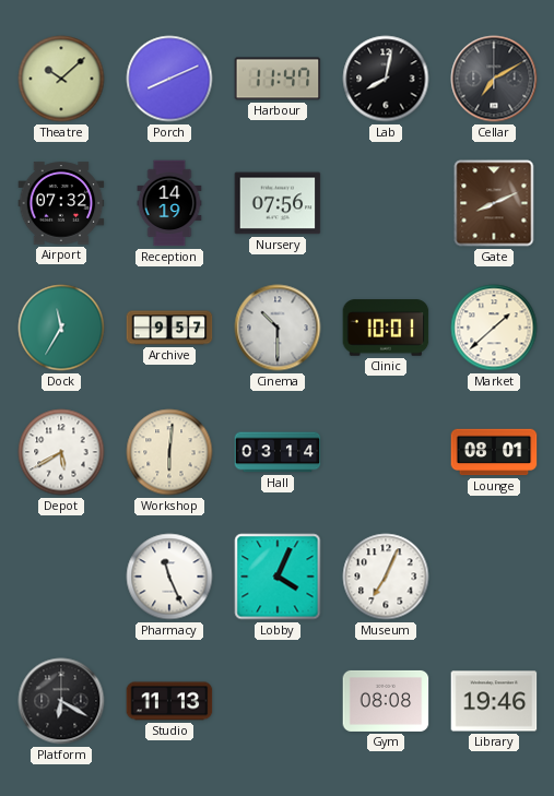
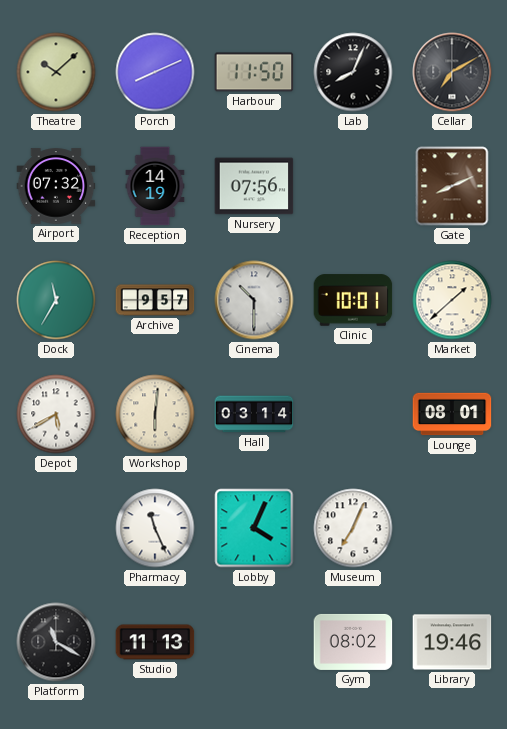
Harbour: 11:47 -> 11:50
Lab: 8:02 -> 8:04
Platform: 6:20 -> 11:20
Gym: 08:08 -> 08:02
